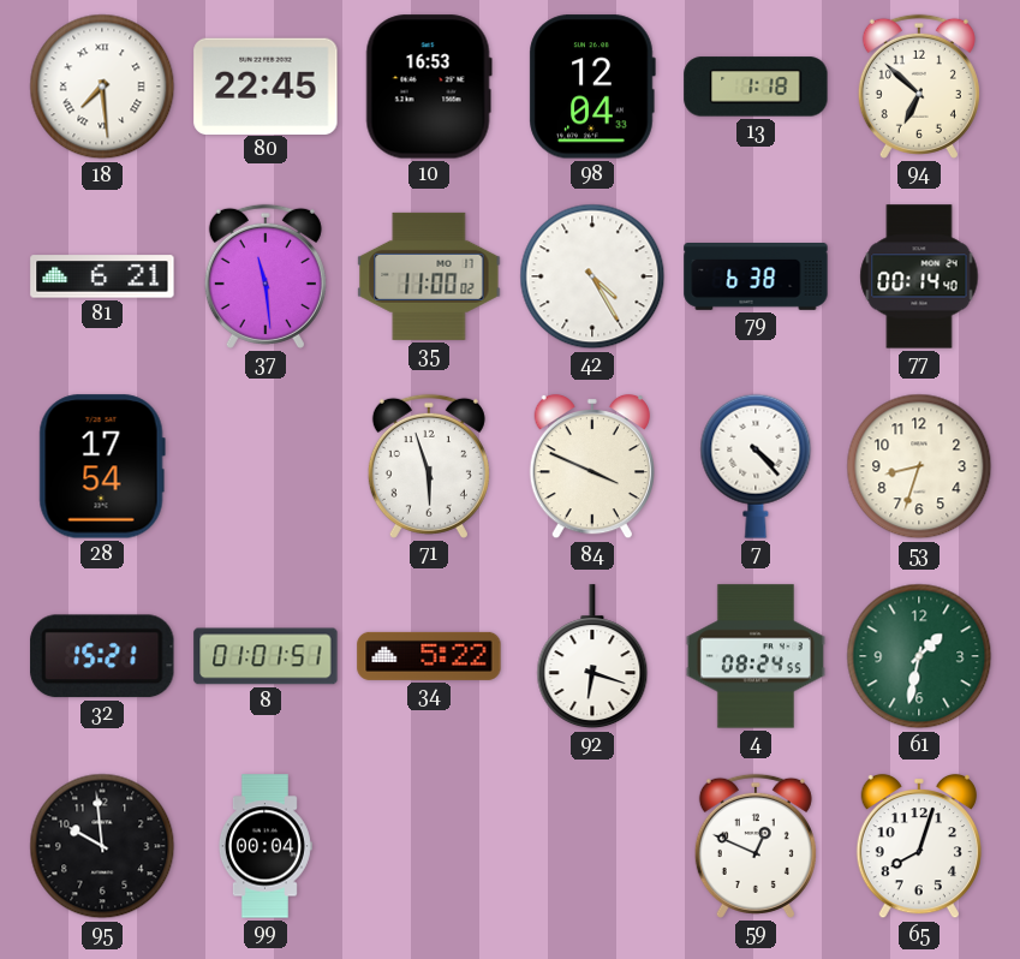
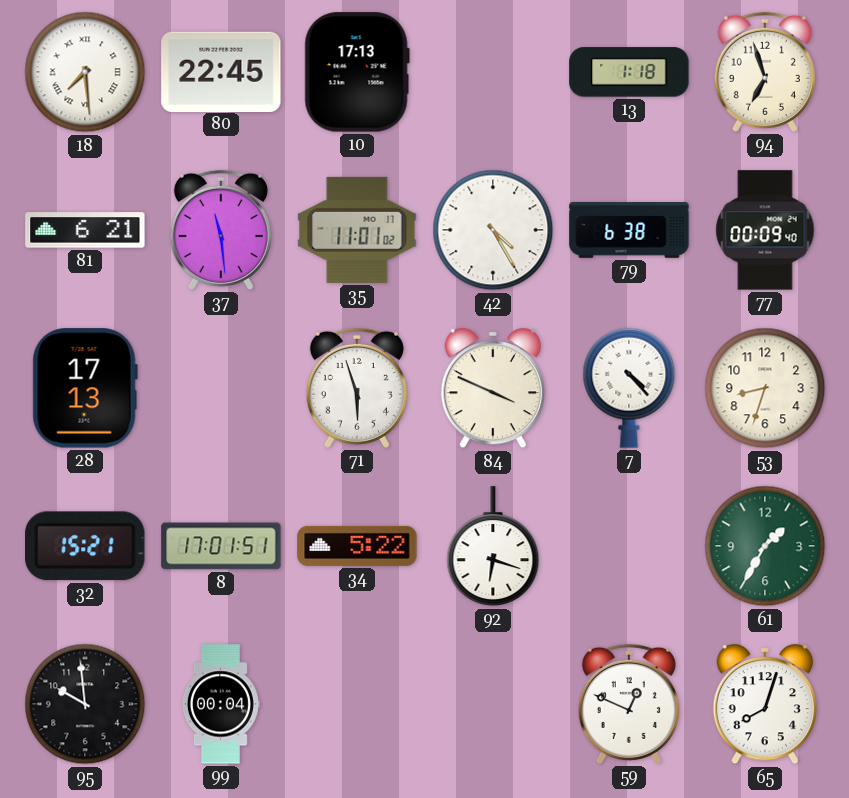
10: 16:53 -> 17:13
98: 12:04 -> none
94: 6:52 -> 6:57
35: 11:00 -> 11:01
77: 00:14 -> 00:09
28: 17:54 -> 17:13
8: 01:01 -> 17:01
4: 08:24 -> none
61: 1:32 -> 1:35
